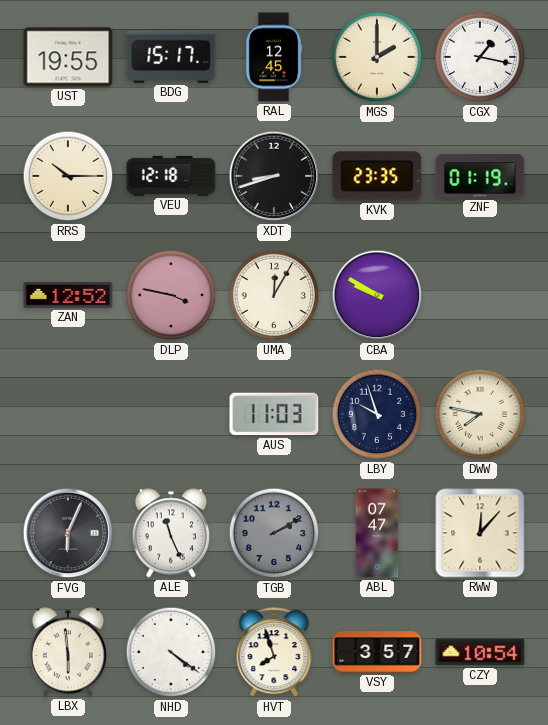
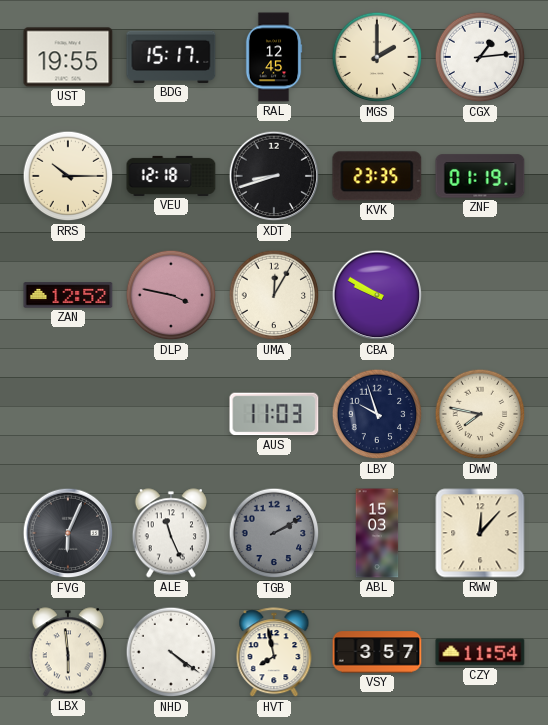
CGX: 1:17 -> 1:14
ABL: 07:47 -> 15:03
HVT: 7:57 -> 7:58
CZY: 10:54 -> 11:54
